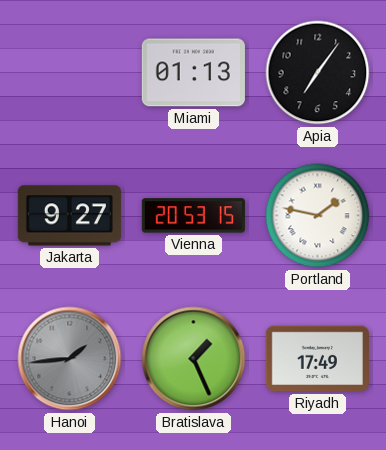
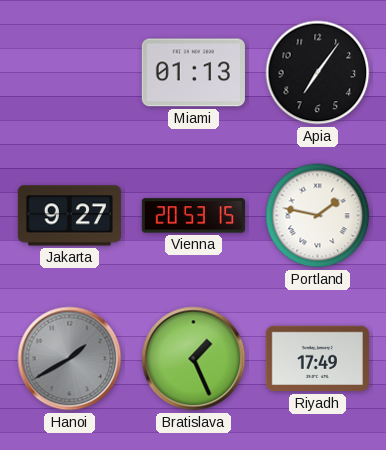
Hanoi: 1:44 -> 1:40
